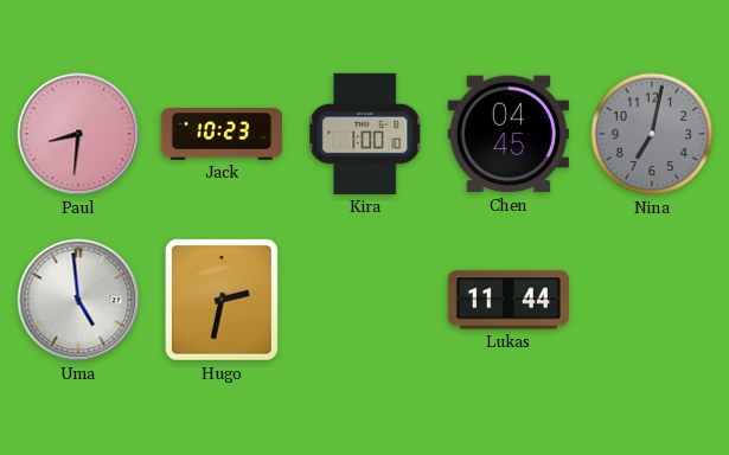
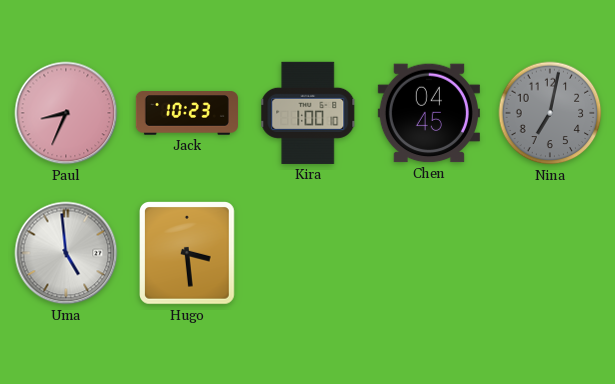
Paul: 8:31 -> 8:34
Hugo: 2:32 -> 3:29
Lukas: 11:44 -> none
